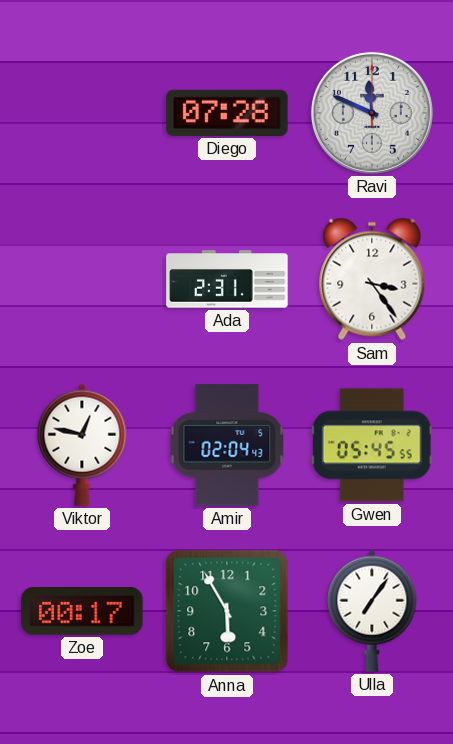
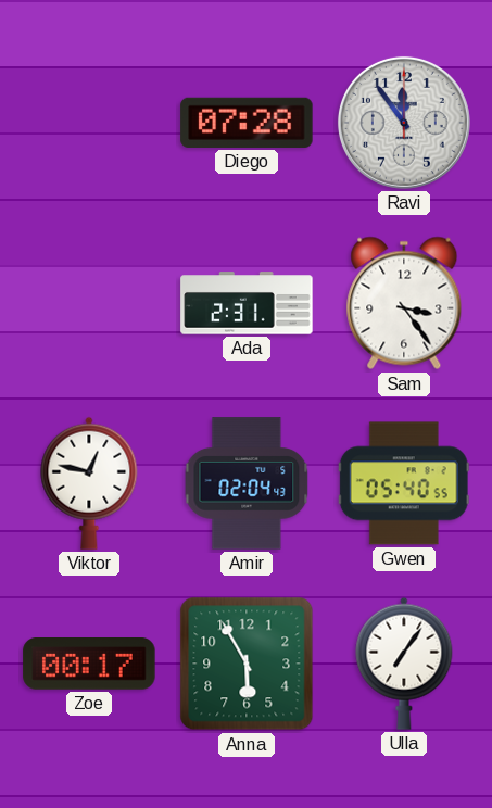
Ravi: 11:49 -> 11:54
Gwen: 05:45 -> 05:40
